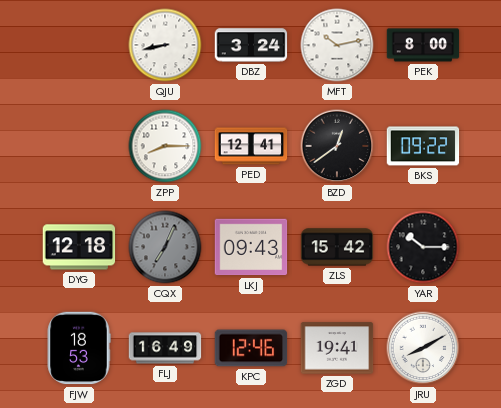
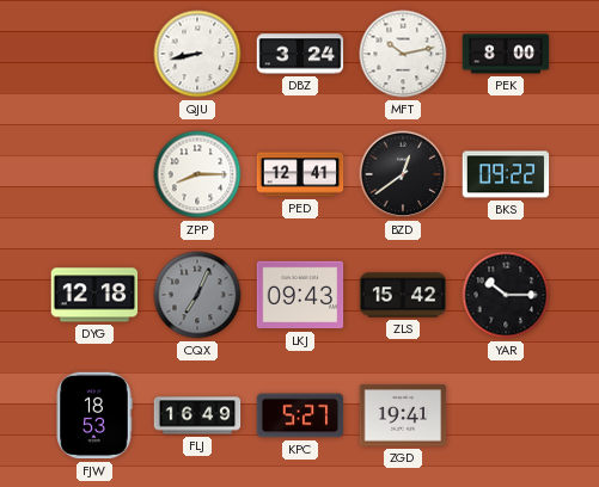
KPC: 12:46 -> 5:27
JRU: 8:10 -> none
